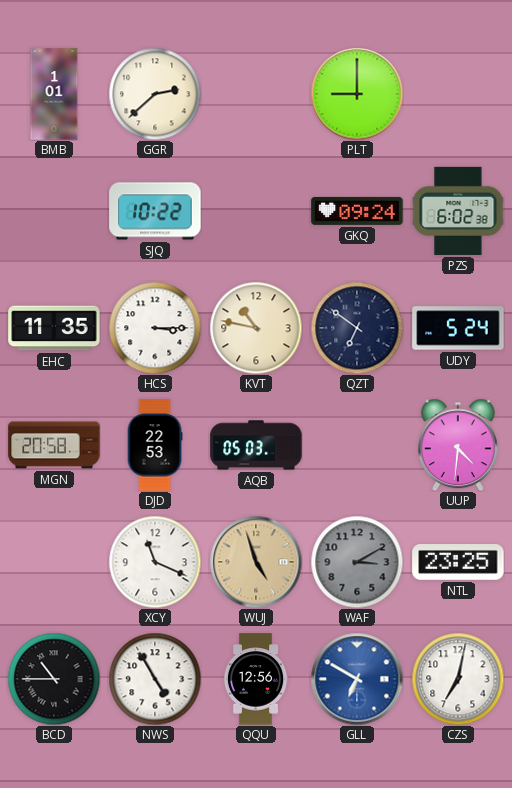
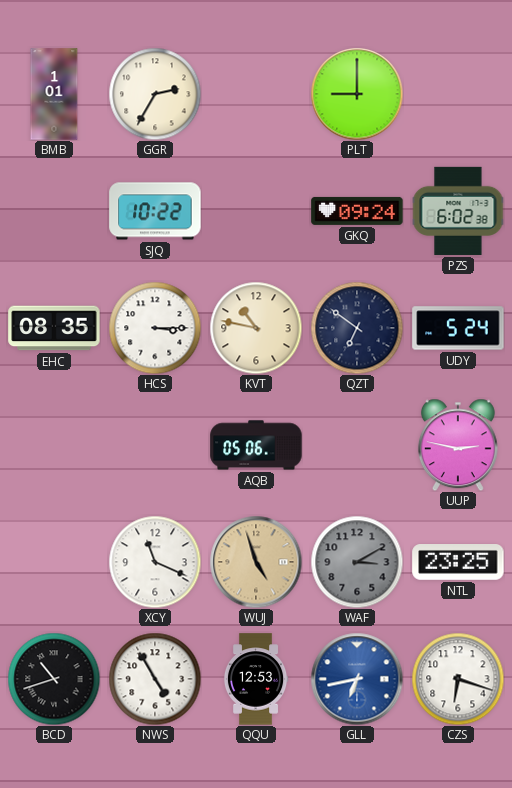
GGR: 2:38 -> 2:35
EHC: 11:35 -> 08:35
MGN: 20:58 -> none
DJD: 22:53 -> none
AQB: 05:03 -> 05:06
UUP: 4:31 -> 2:47
BCD: 10:45 -> 10:42
QQU: 12:56 -> 12:53
GLL: 6:50 -> 6:43
CZS: 7:02 -> 6:18
